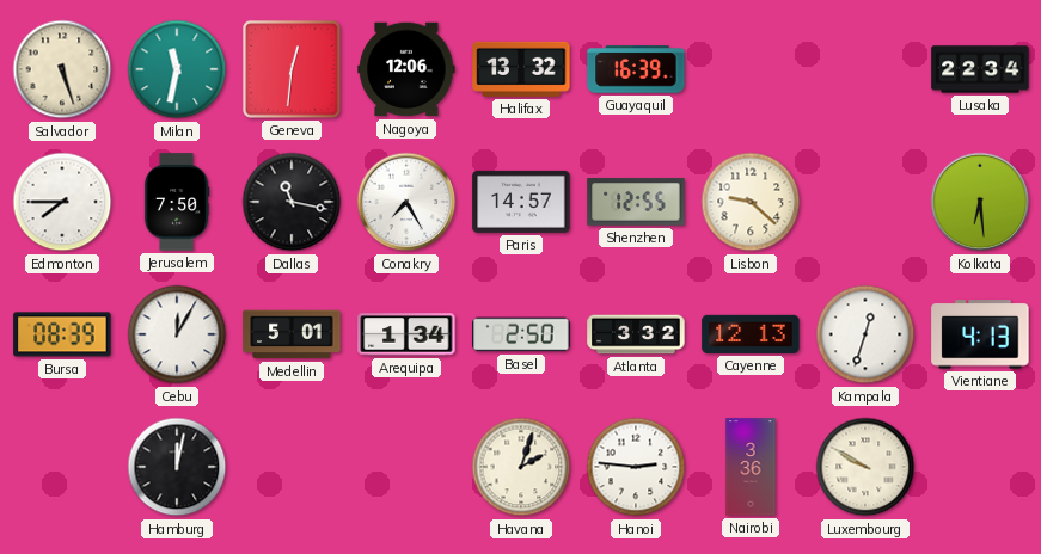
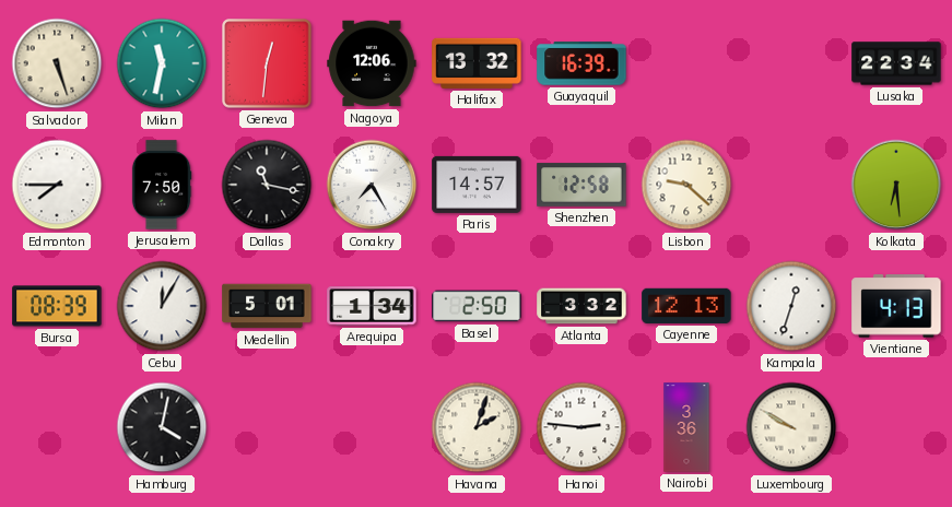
Shenzhen: 12:55 -> 12:58
Hamburg: 12:02 -> 4:02
